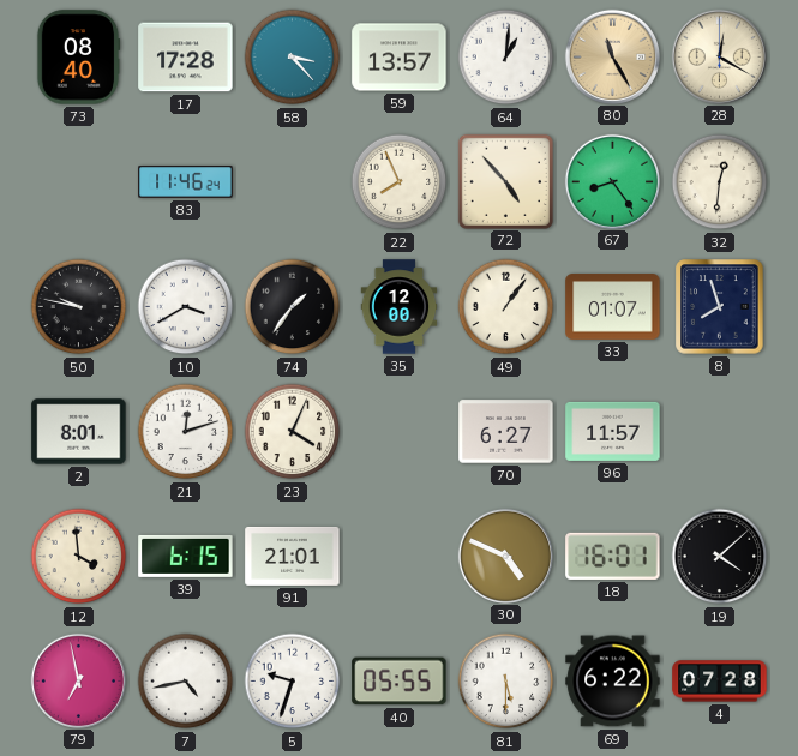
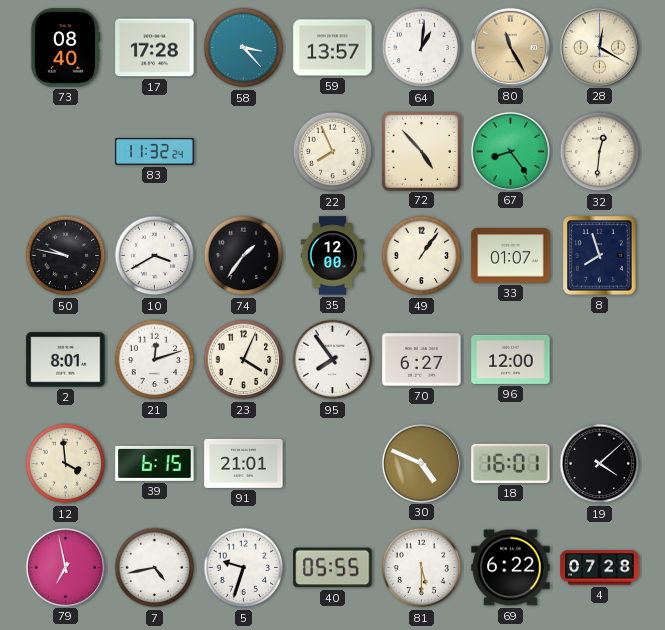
83: 11:46 -> 11:32
95: none -> 7:54
96: 11:57 -> 12:00
